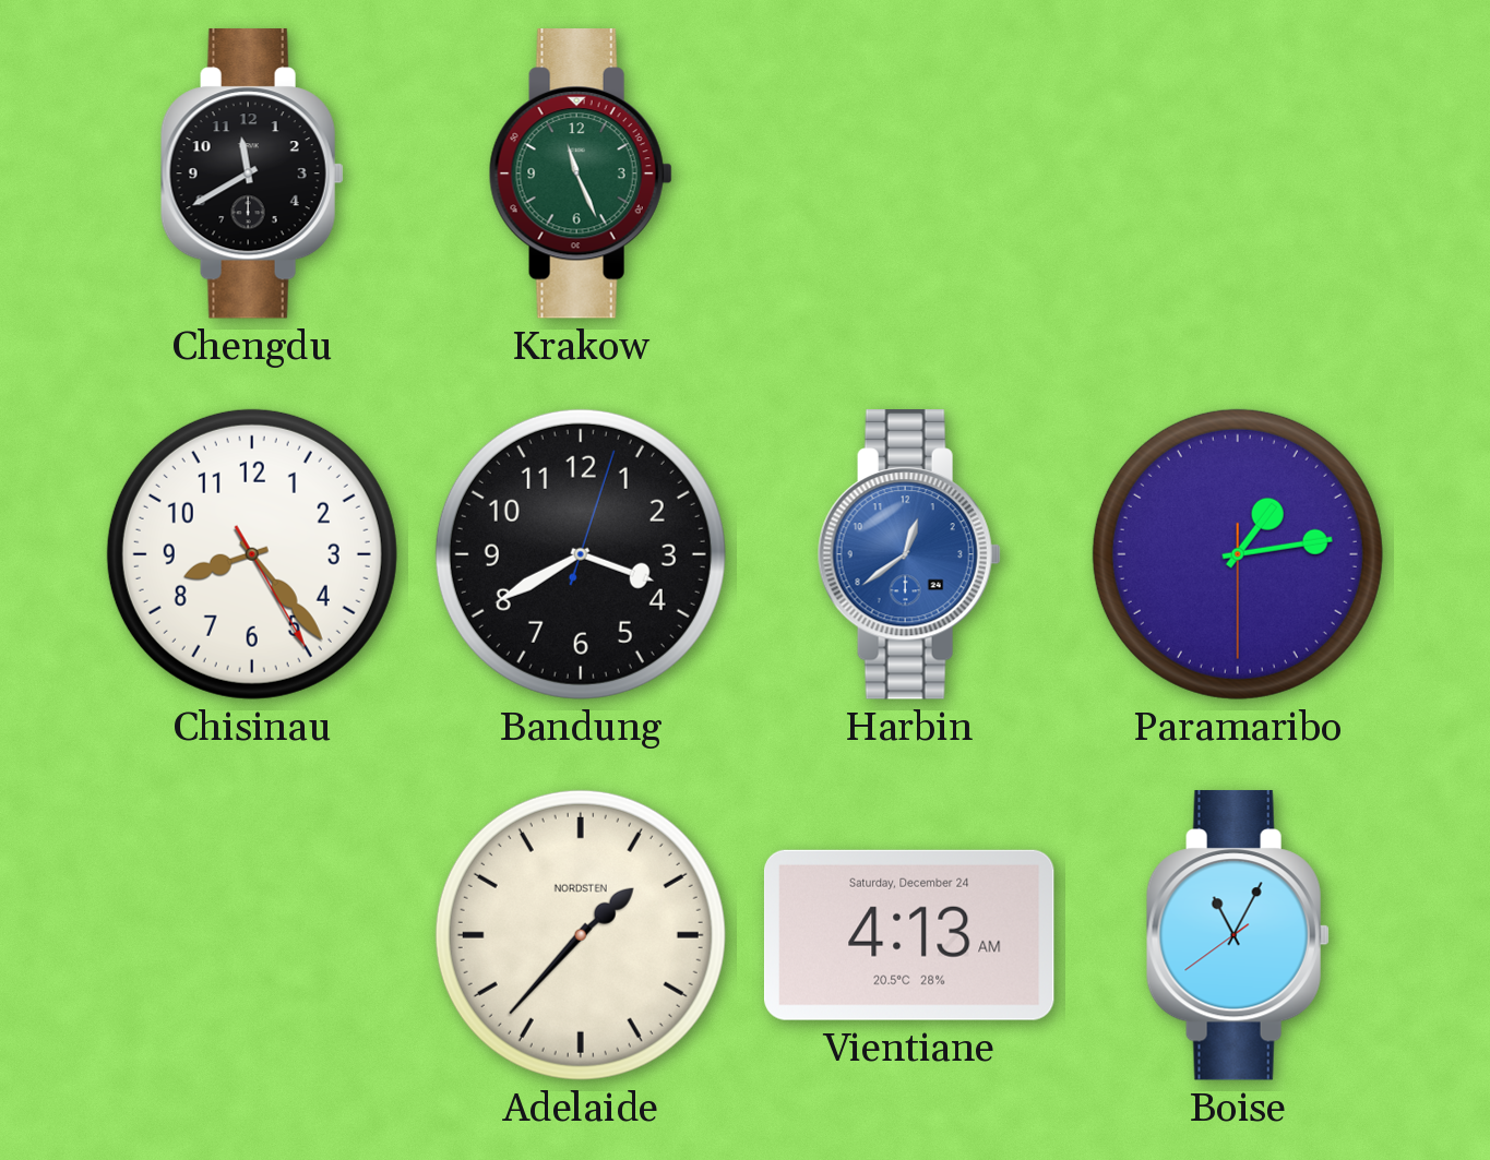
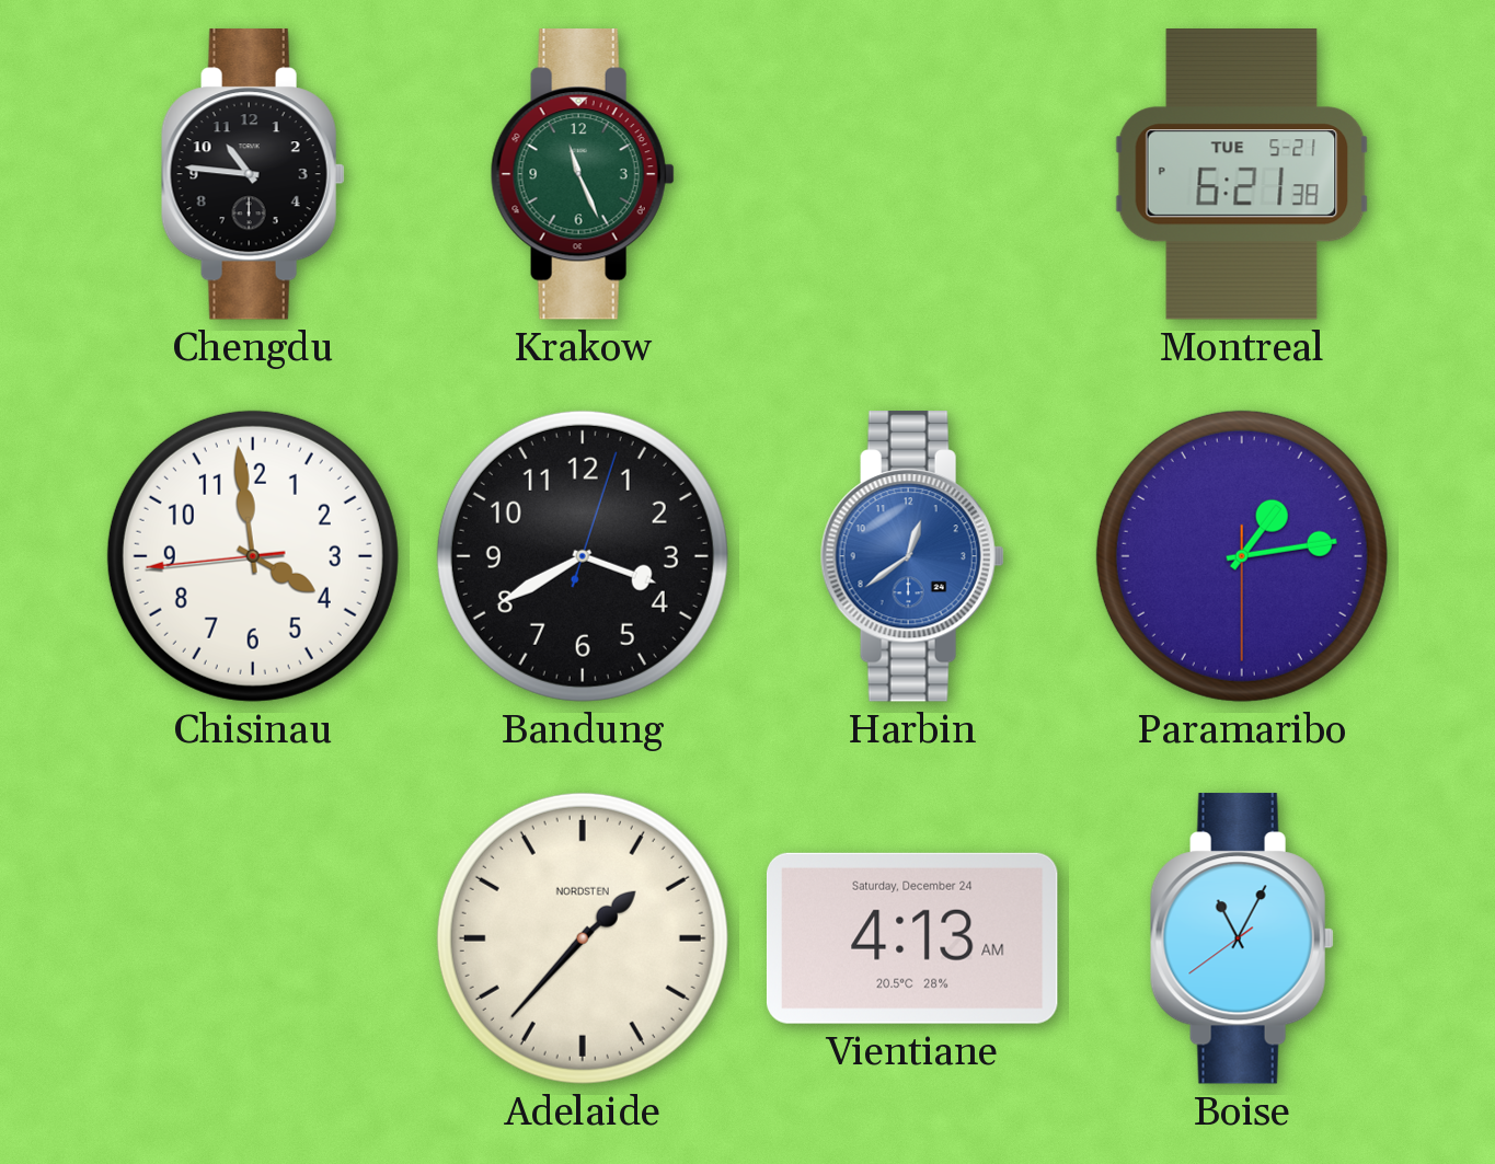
Chengdu: 11:40 -> 10:46
Montreal: none -> 6:21
Chisinau: 8:23 -> 3:58
